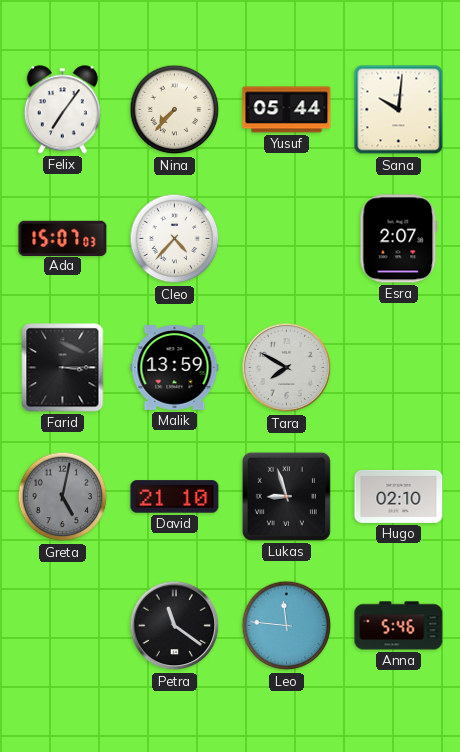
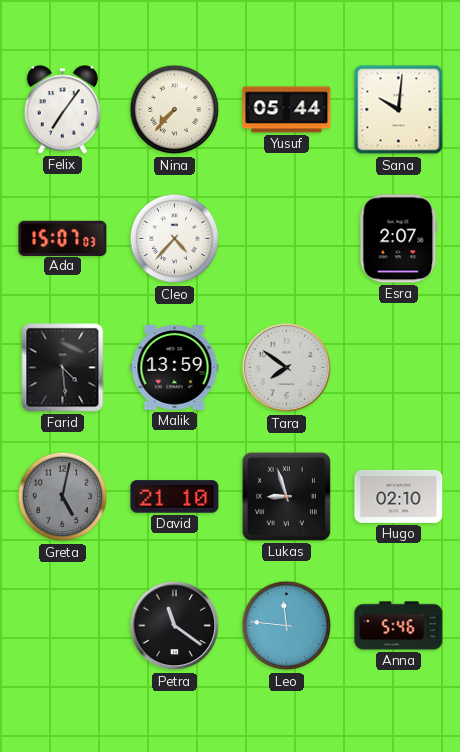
Farid: 3:15 -> 4:29
Tara: 7:50 -> 7:51
